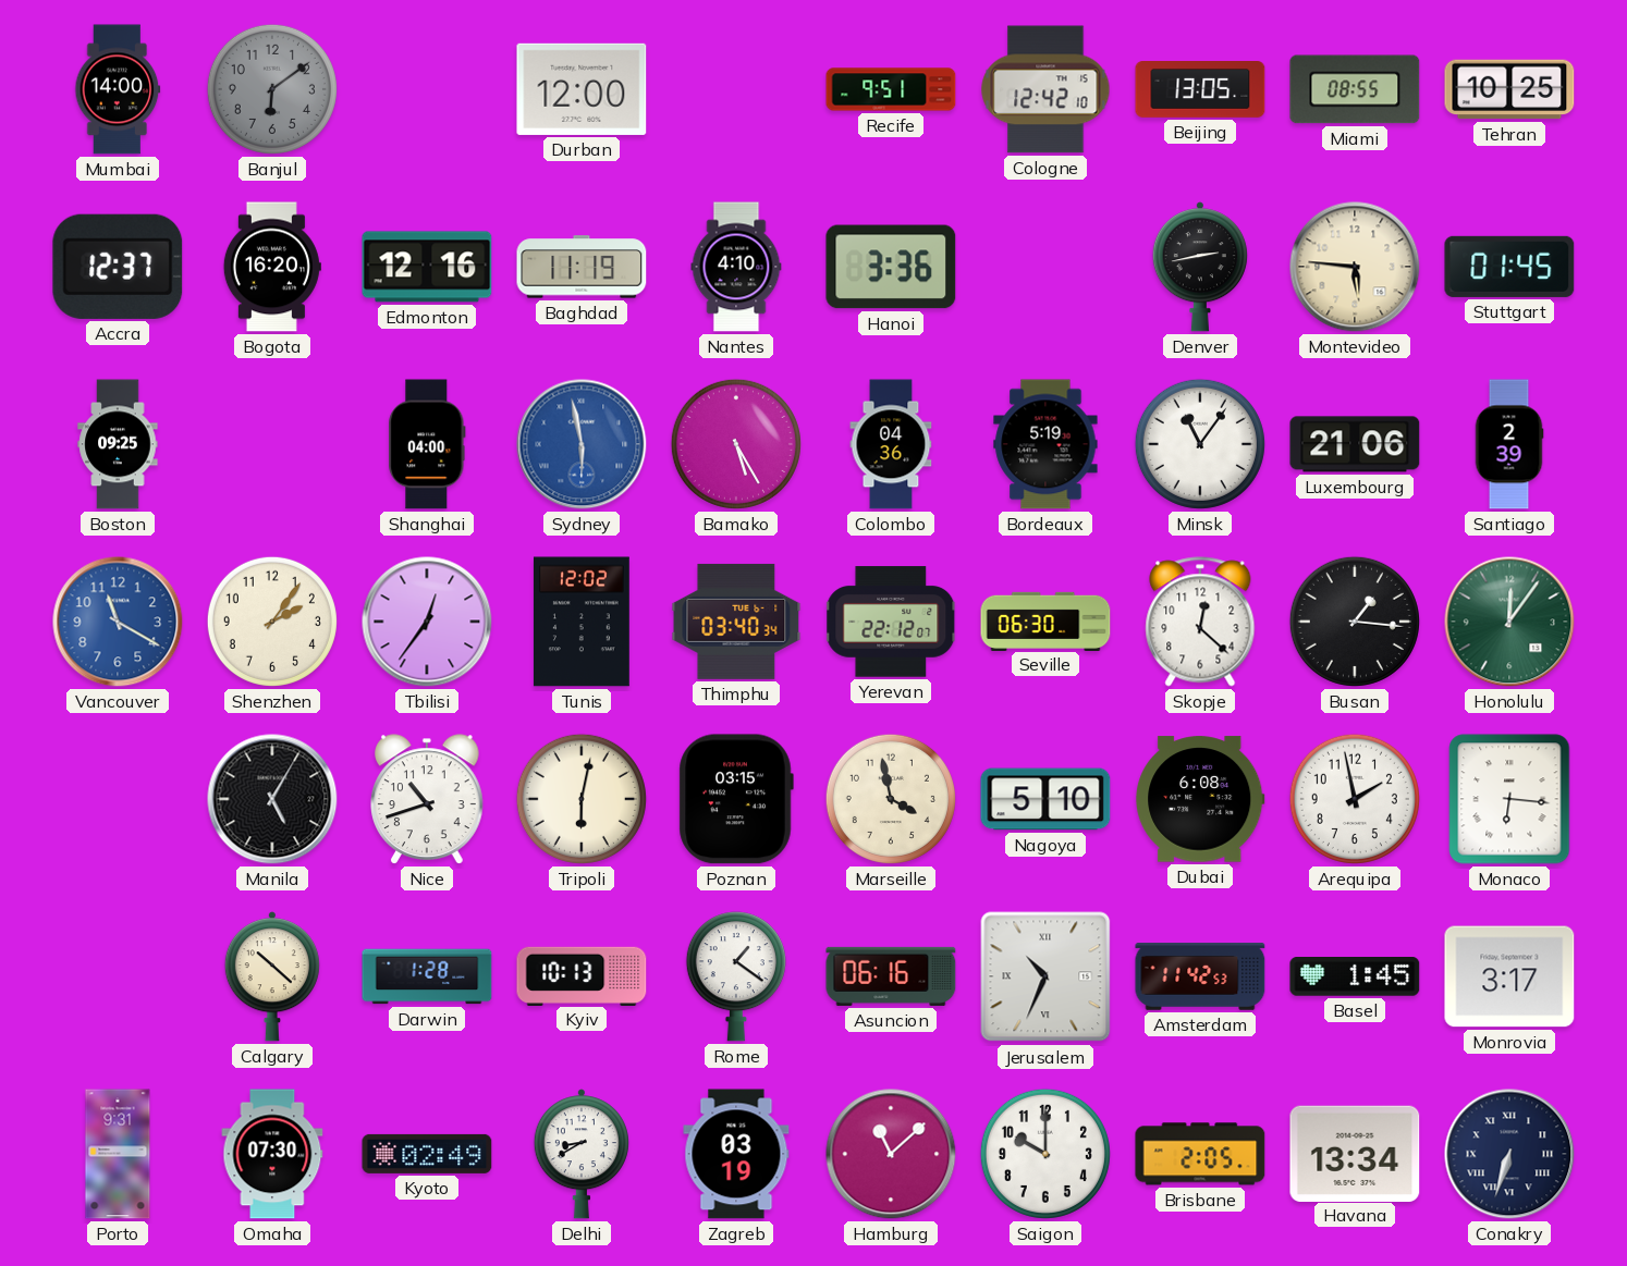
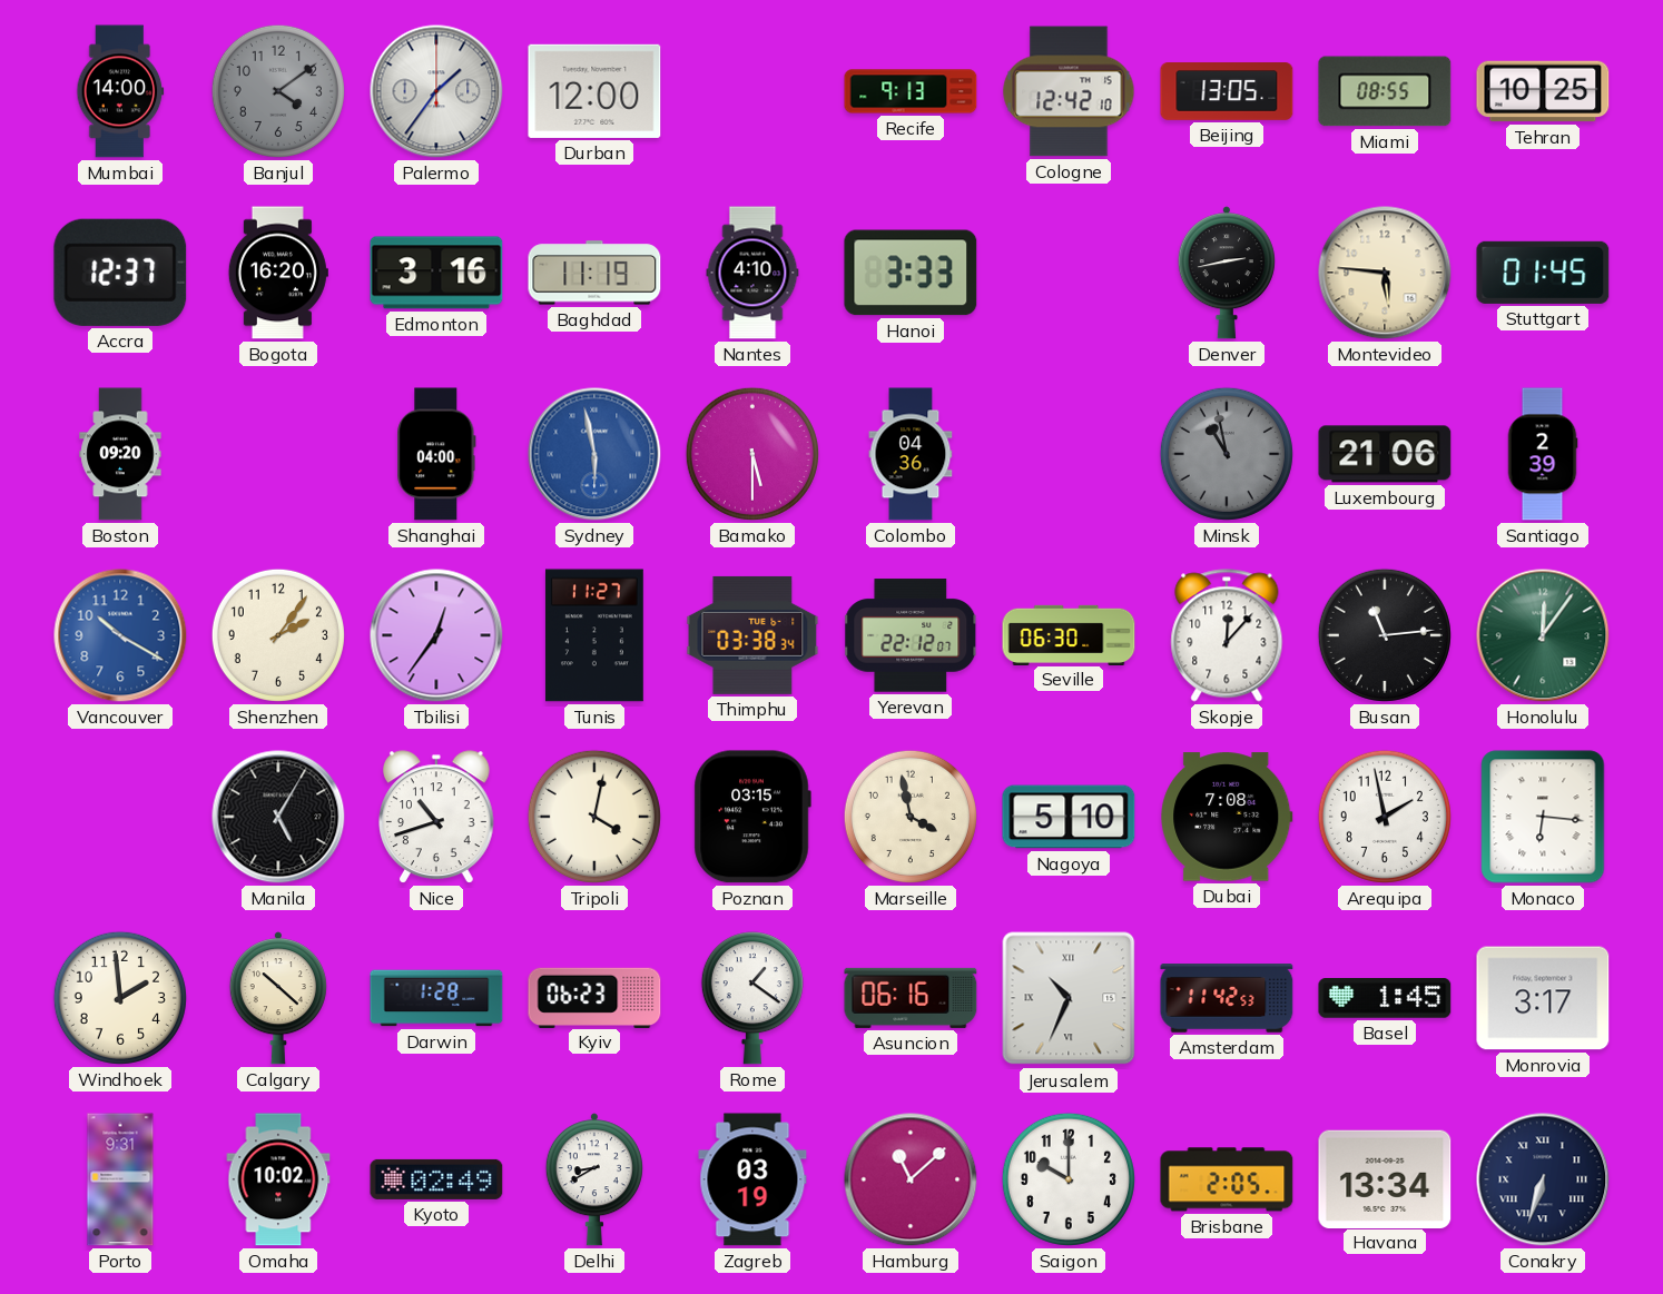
Banjul: 6:09 -> 4:09
Palermo: none -> 1:36
Recife: 9:51 -> 9:13
Edmonton: 12:16 -> 3:16
Hanoi: 3:36 -> 3:33
Boston: 09:25 -> 09:20
Bamako: 5:25 -> 5:30
Bordeaux: 5:19 -> none
Minsk: 11:06 -> 10:58
Minsk dial: white -> grey
Vancouver: 11:20 -> 10:20
Tunis: 12:02 -> 11:27
Thimphu: 03:40 -> 03:38
Skopje: 12:22 -> 12:07
Busan: 1:16 -> 11:14
Tripoli: 6:02 -> 4:02
Dubai: 6:08 -> 7:08
Windhoek: none -> 1:59
Kyiv: 10:13 -> 06:23
Omaha: 07:30 -> 10:02
